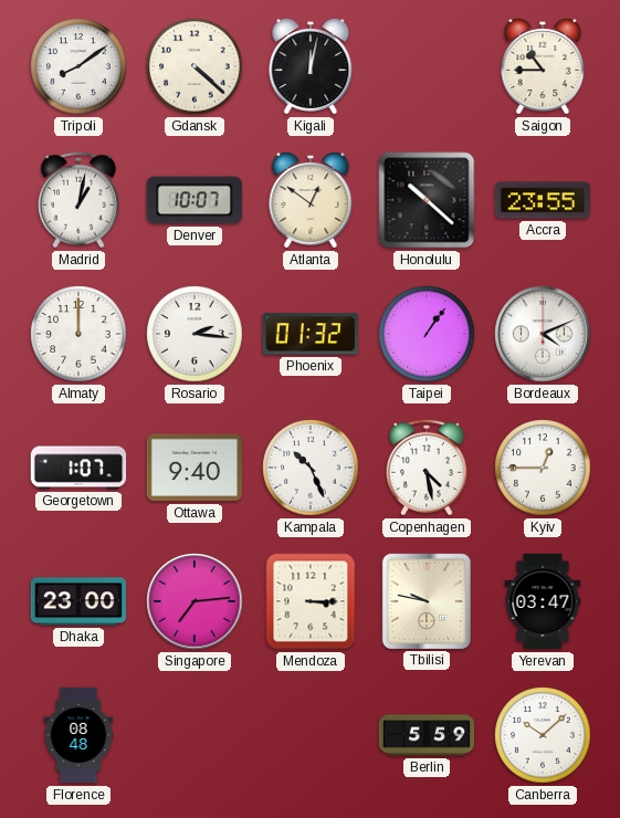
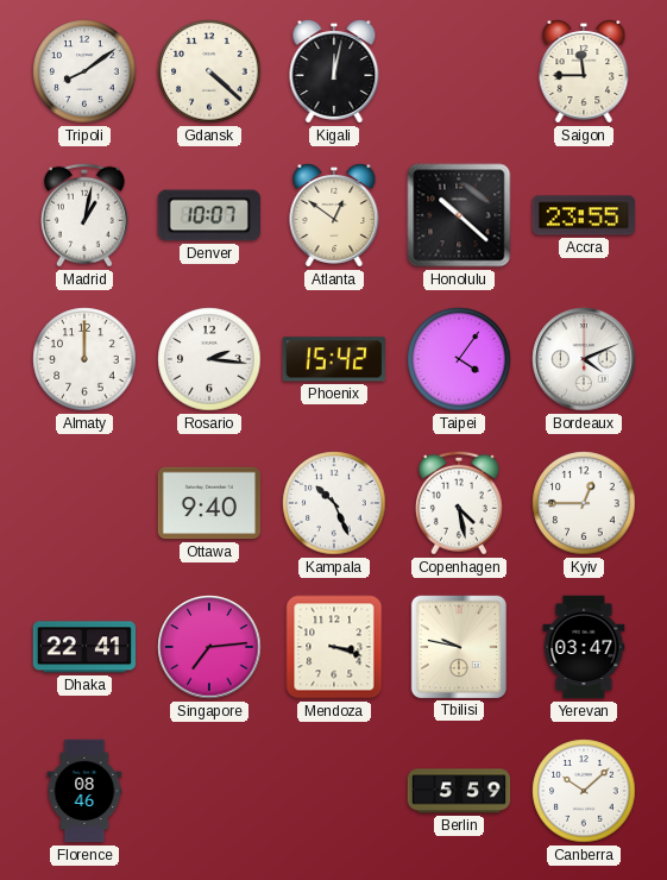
Saigon: 10:45 -> 11:45
Phoenix: 01:32 -> 15:42
Taipei: 1:06 -> 4:06
Georgetown: 1:07 -> none
Dhaka: 23:00 -> 22:41
Mendoza: 3:15 -> 3:18
Florence: 08:48 -> 08:46
